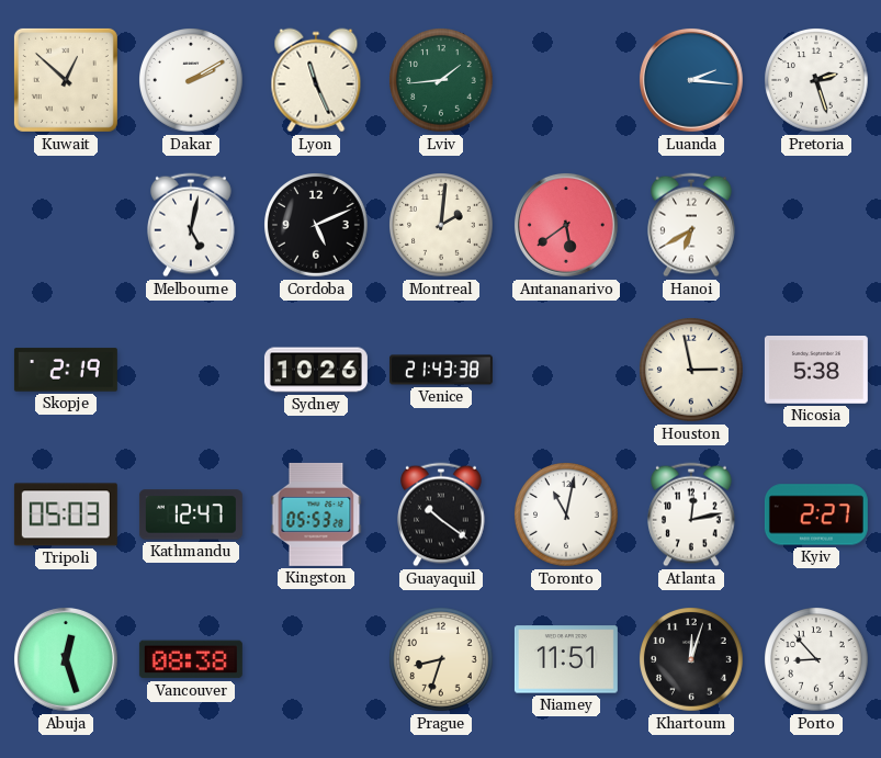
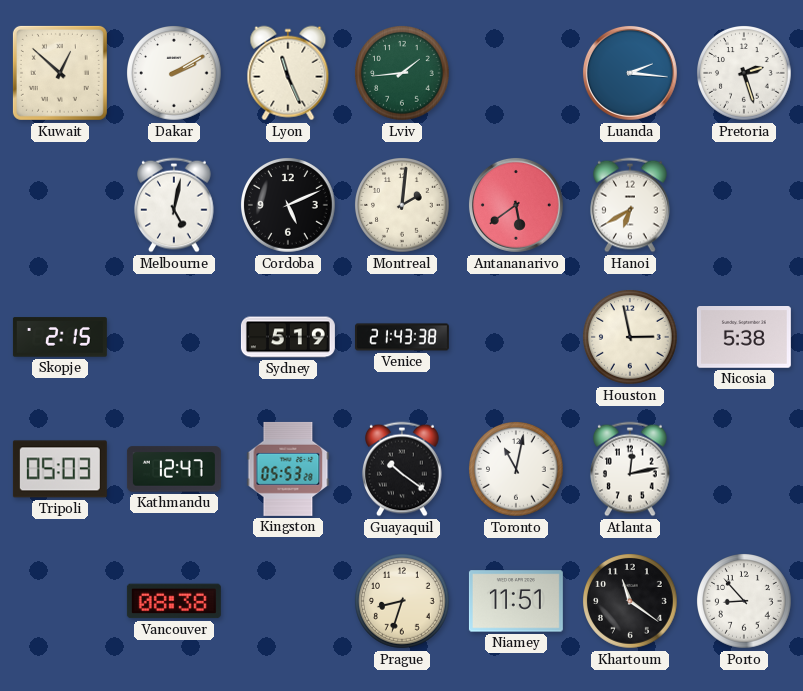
Skopje: 2:19 -> 2:15
Sydney: 10:26 -> 5:19
Kyiv: 2:27 -> none
Abuja: 12:27 -> none
Khartoum: 12:03 -> 11:21
